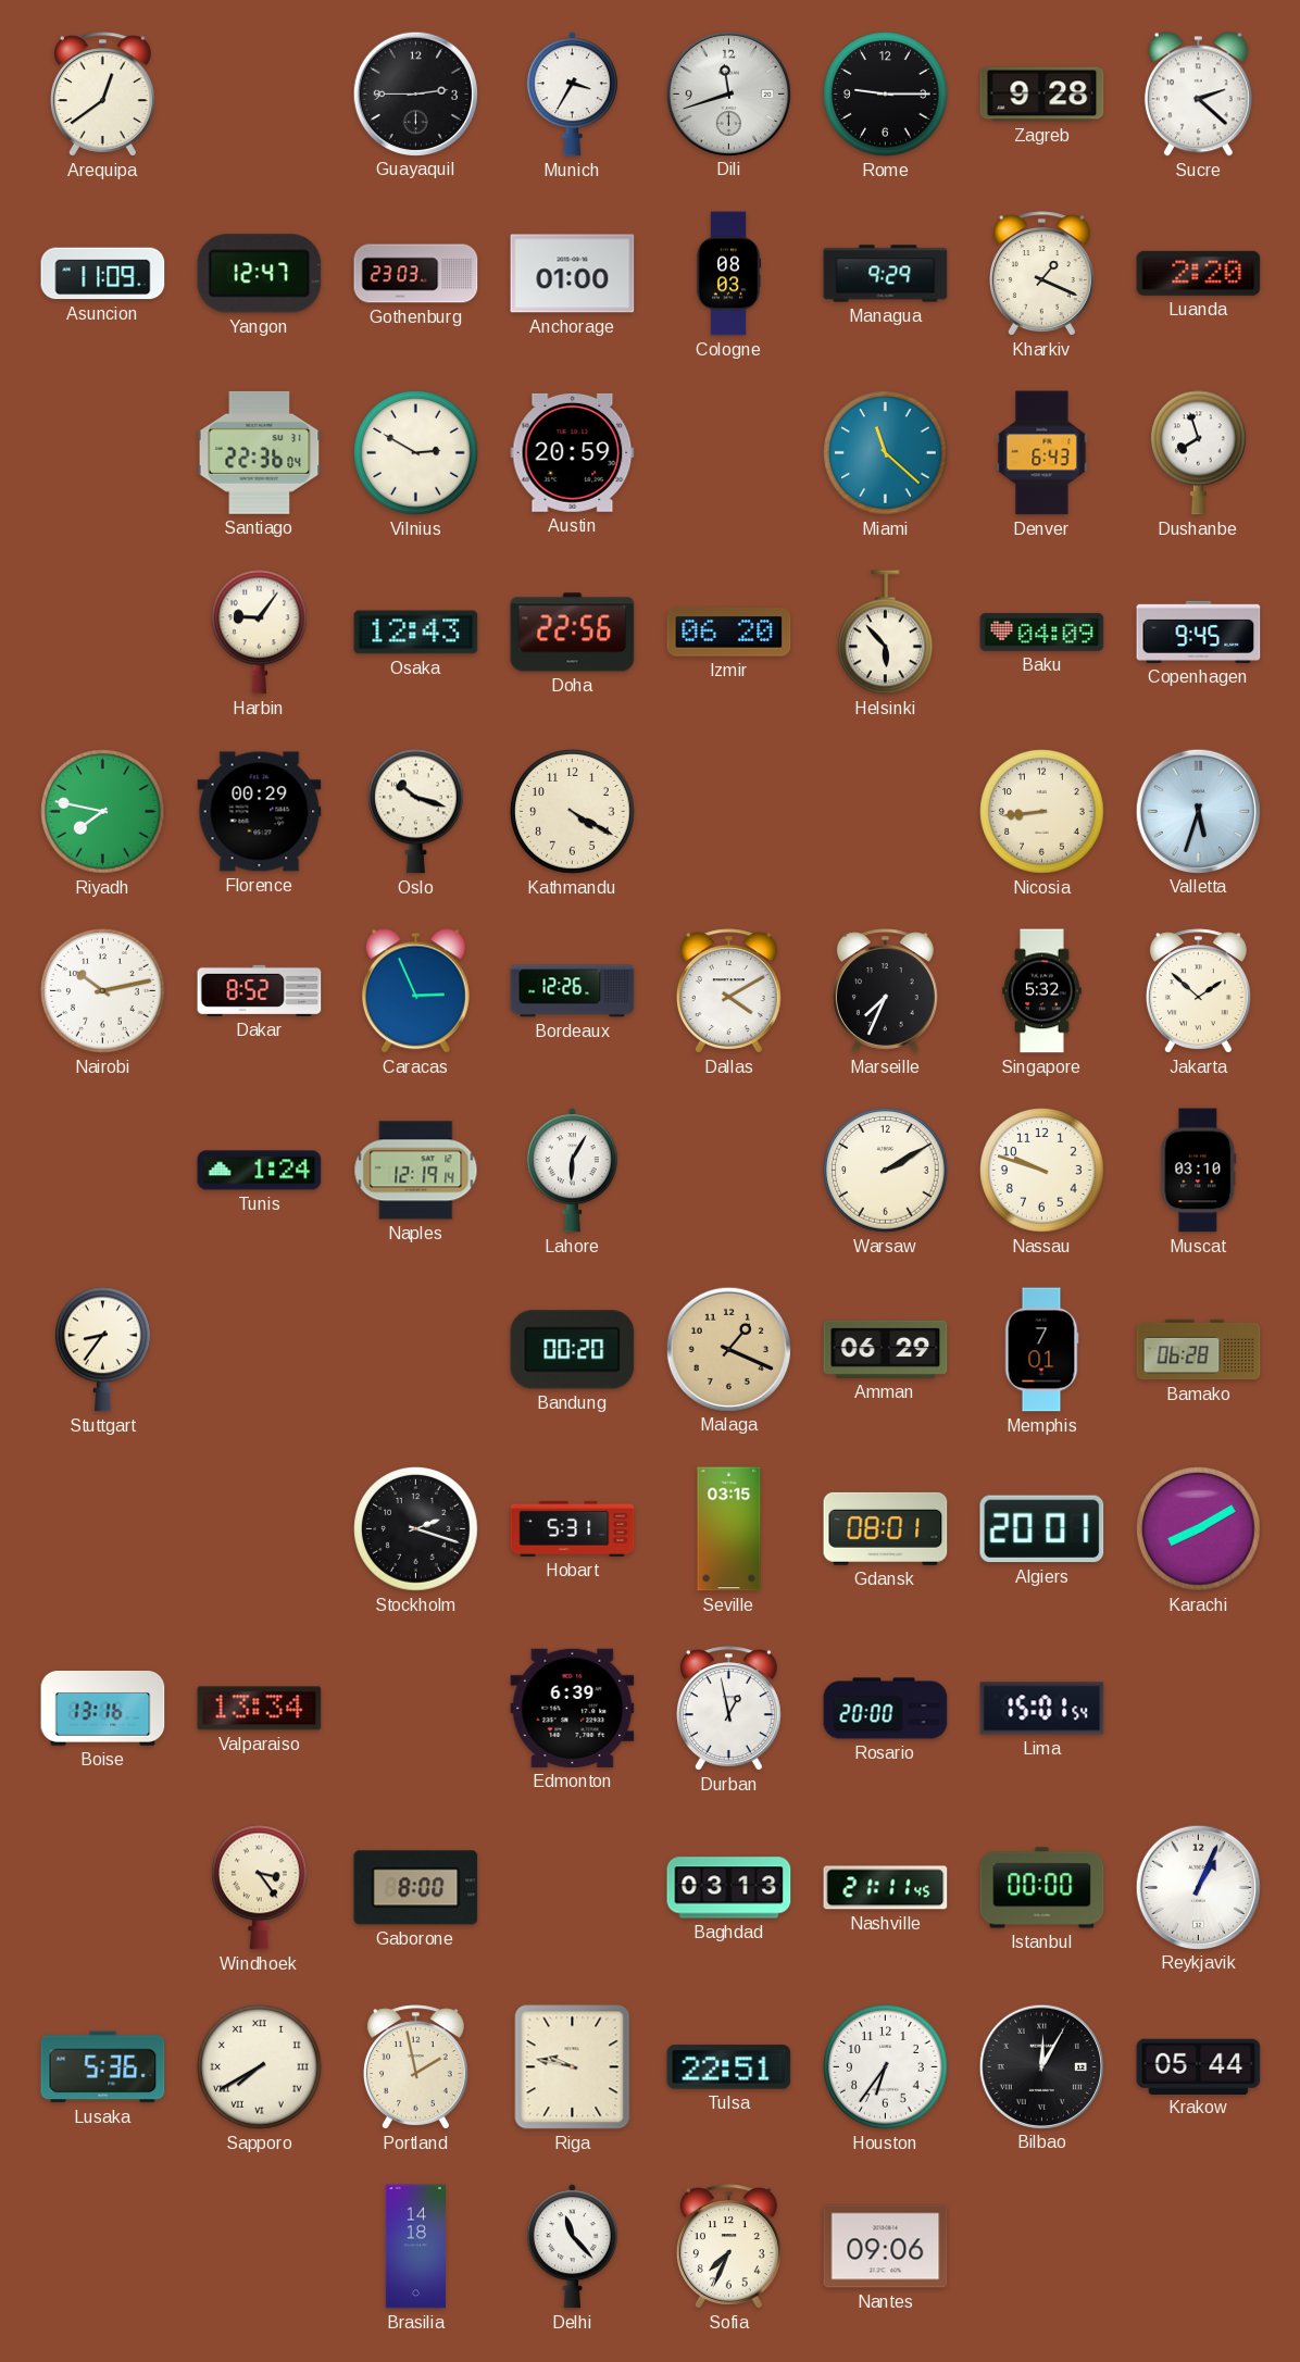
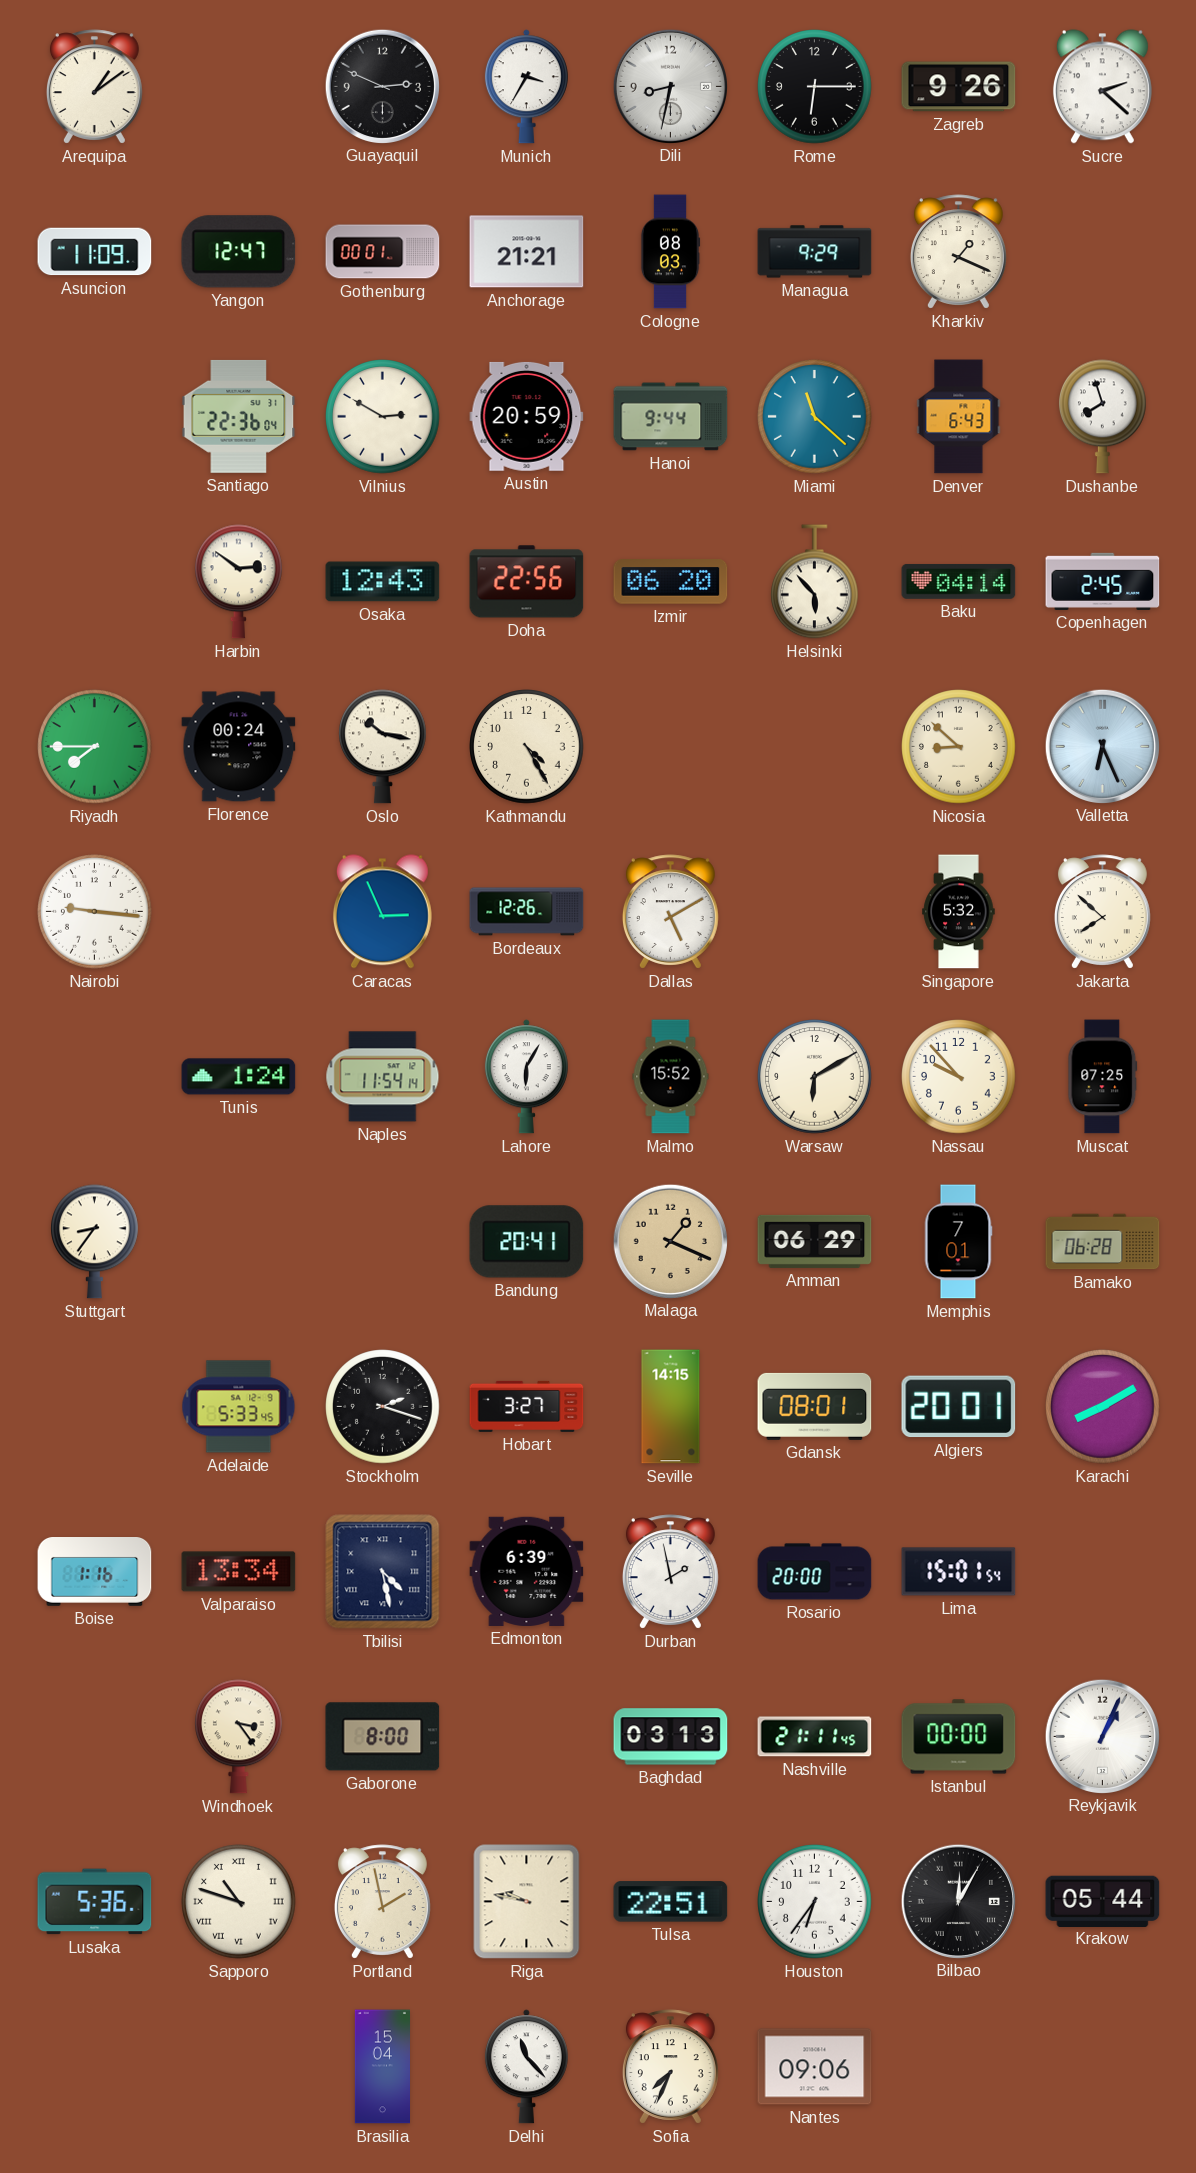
Arequipa: 12:39 -> 1:09
Guayaquil: 2:45 -> 2:49
Dili: 11:42 -> 8:32
Rome: 9:15 -> 6:15
Zagreb: 9:28 -> 9:26
Gothenburg: 23:03 -> 00:01
Anchorage: 01:00 -> 21:21
Luanda: 2:20 -> none
Hanoi: none -> 9:44
Harbin: 9:06 -> 2:51
Baku: 04:09 -> 04:14
Copenhagen: 9:45 -> 2:45
Riyadh: 7:47 -> 7:45
Florence: 00:29 -> 00:24
Oslo: 10:18 -> 10:17
Kathmandu: 4:20 -> 4:25
Nicosia: 8:44 -> 8:52
Valletta: 5:33 -> 6:26
Nairobi: 10:13 -> 9:16
Dakar: 8:52 -> none
Dallas: 4:10 -> 5:10
Marseille: 7:34 -> none
Jakarta: 1:52 -> 7:52
Naples: 12:19 -> 11:54
Malmo: none -> 15:52
Warsaw: 2:10 -> 6:10
Nassau: 9:48 -> 9:53
Muscat: 03:10 -> 07:25
Bandung: 00:20 -> 20:41
Adelaide: none -> 5:33
Hobart: 5:31 -> 3:27
Seville: 03:15 -> 14:15
Boise: 13:16 -> 1:16
Tbilisi: none -> 4:28
Durban: 12:58 -> 1:58
Sapporo: 7:40 -> 10:48
Brasilia: 14:18 -> 15:04
